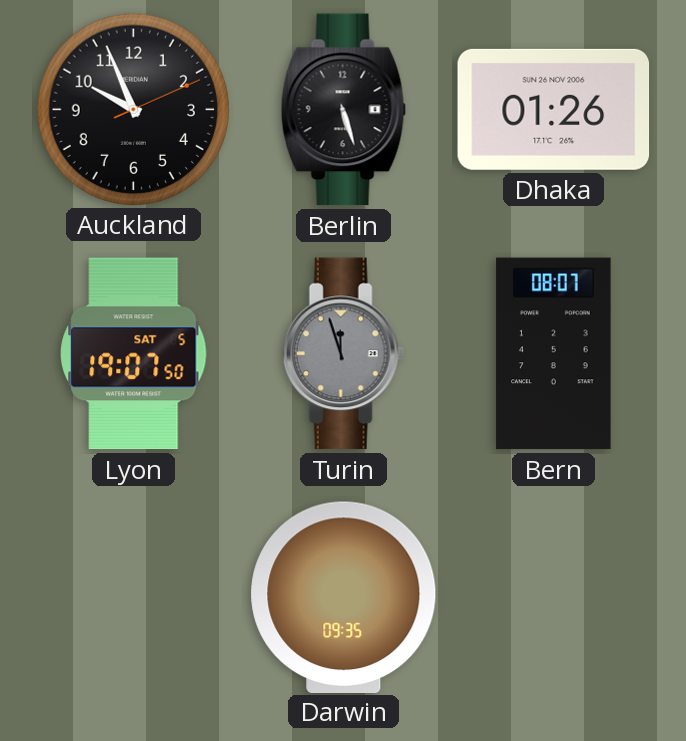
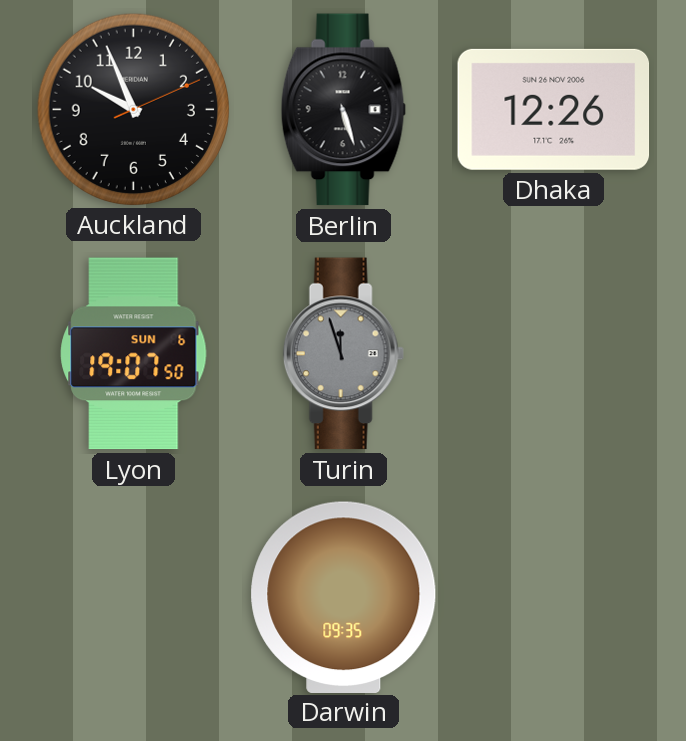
Dhaka: 01:26 -> 12:26
Lyon date: SAT 5 -> SUN 6
Bern: 08:07 -> none
